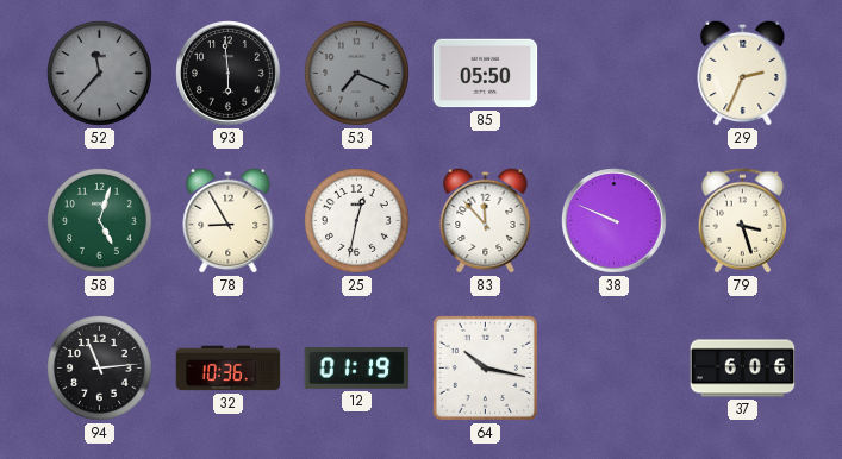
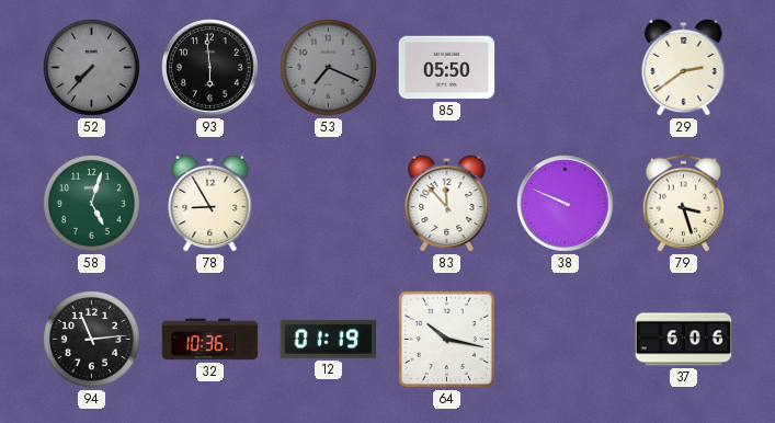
52: 11:37 -> 7:37
29: 2:34 -> 2:39
25: 12:32 -> none
